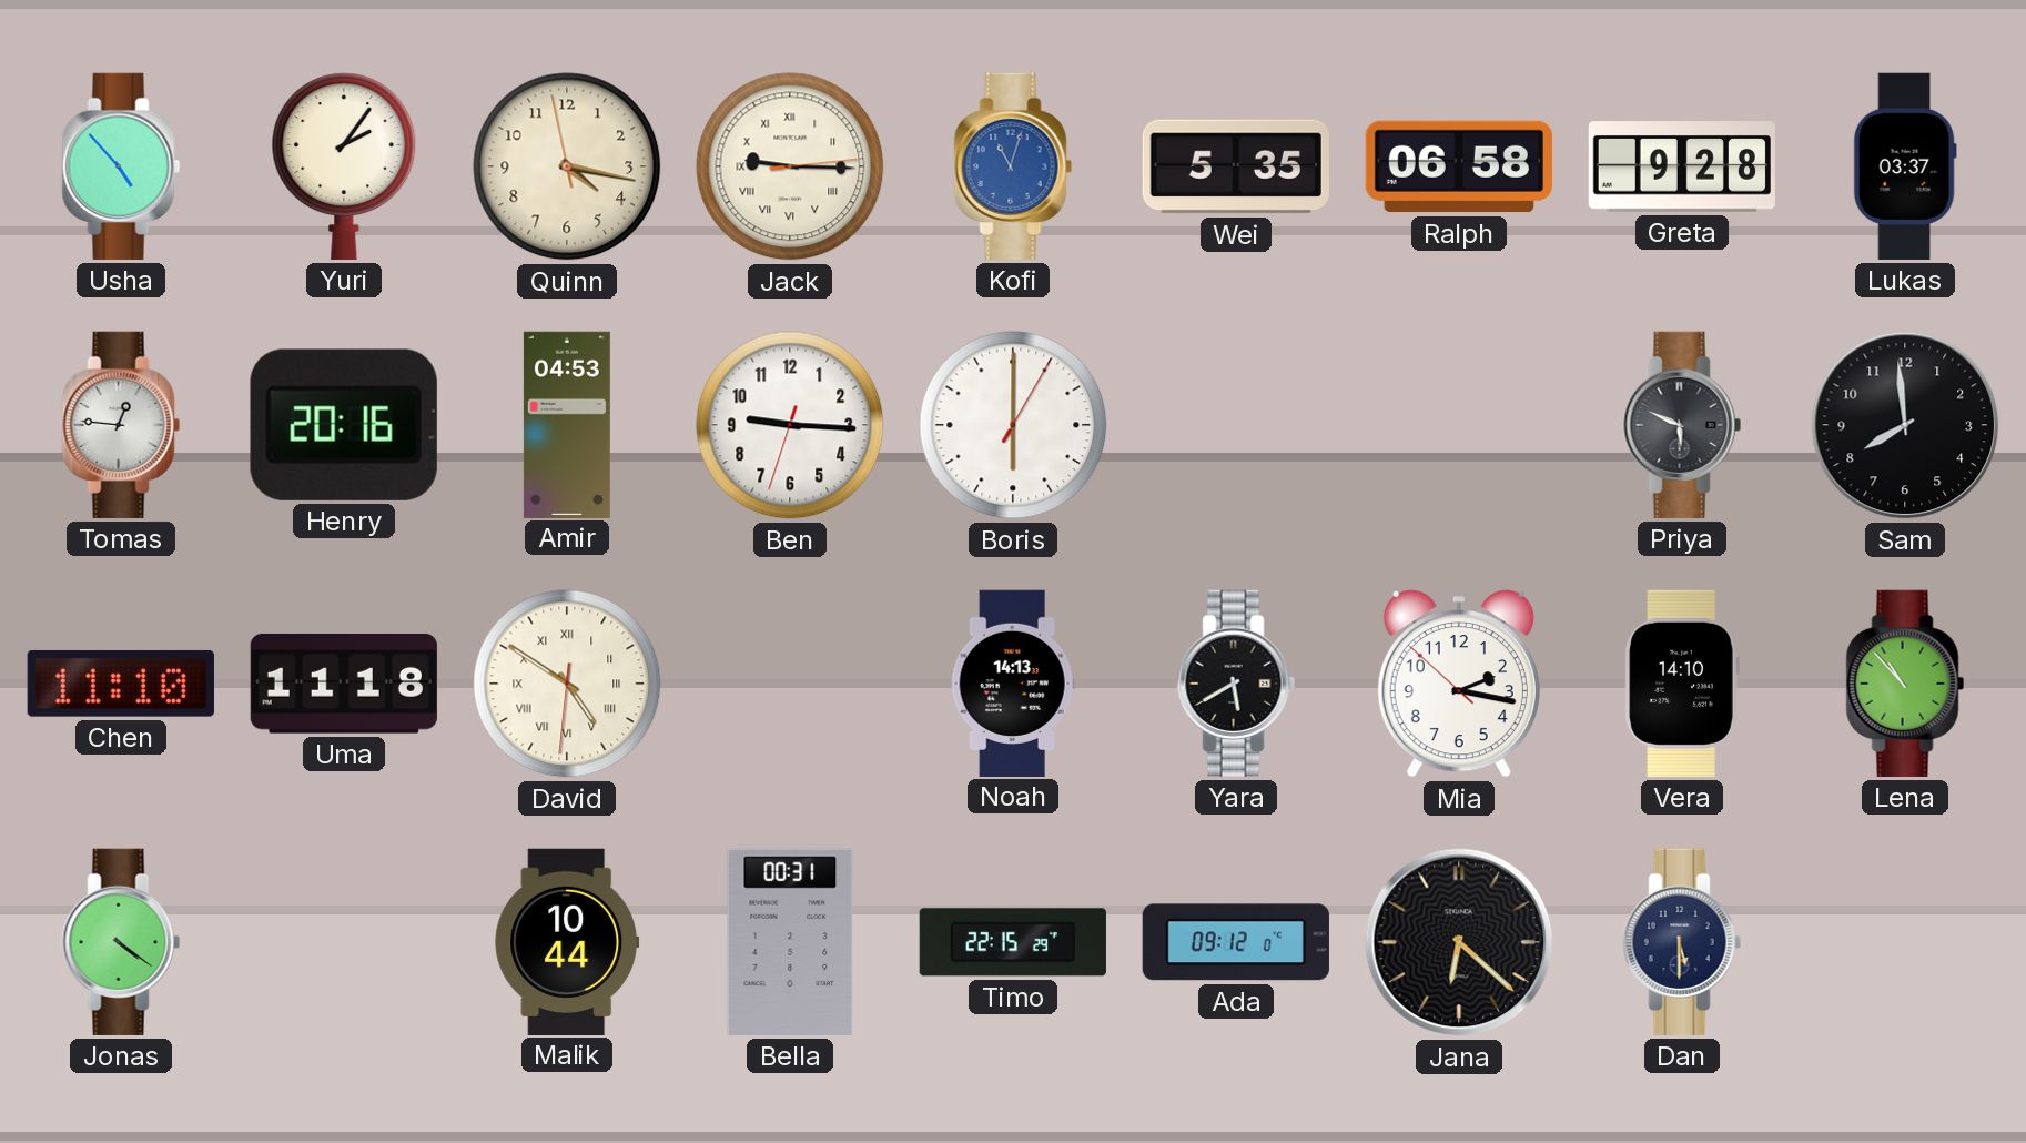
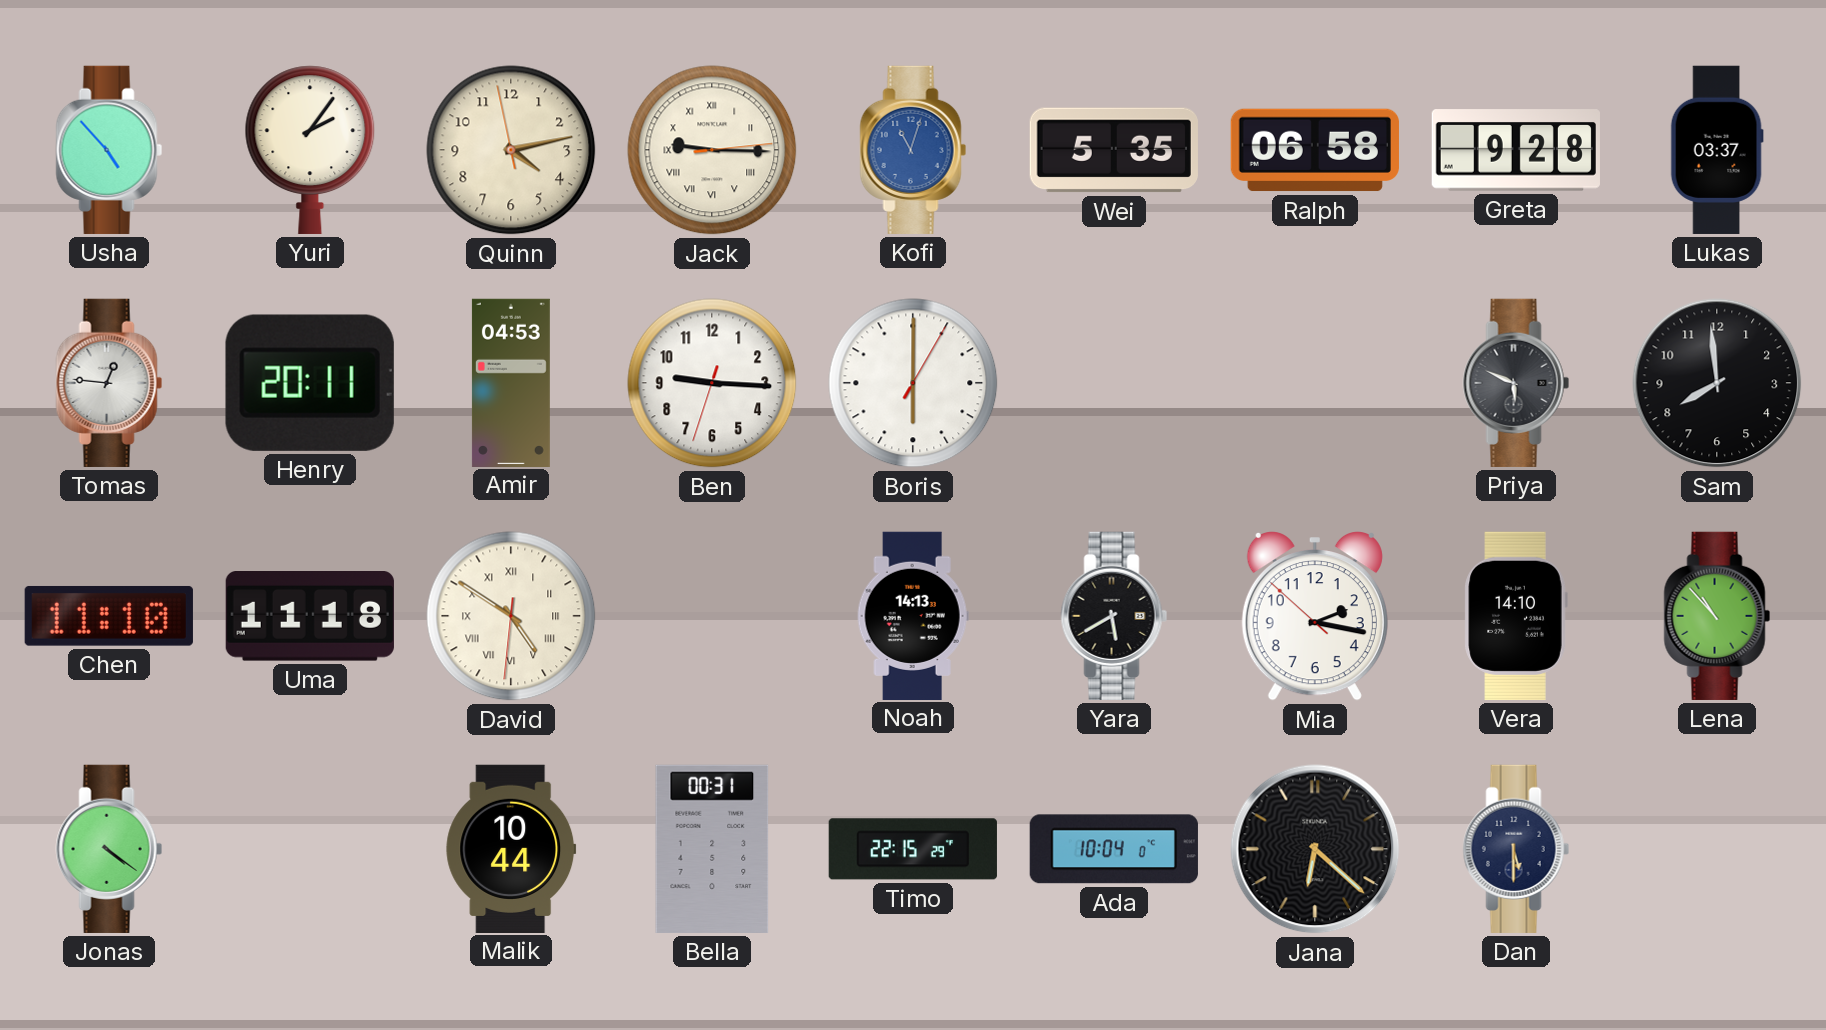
Quinn: 4:16 -> 4:12
Henry: 20:16 -> 20:11
Ada: 09:12 -> 10:04
